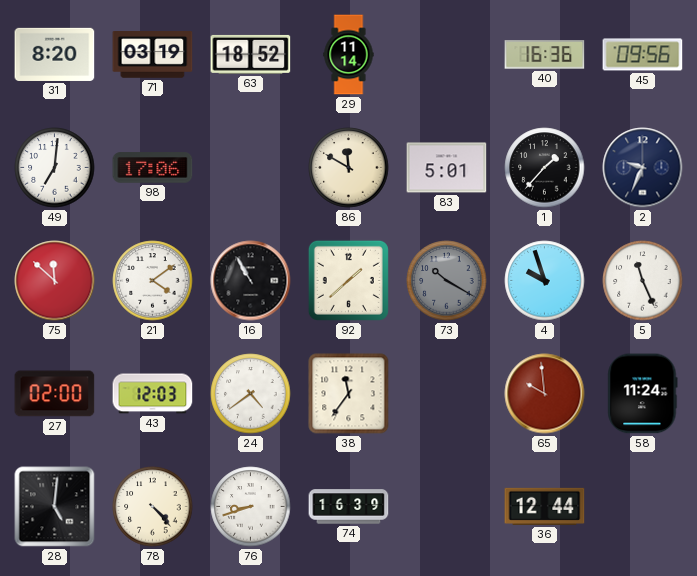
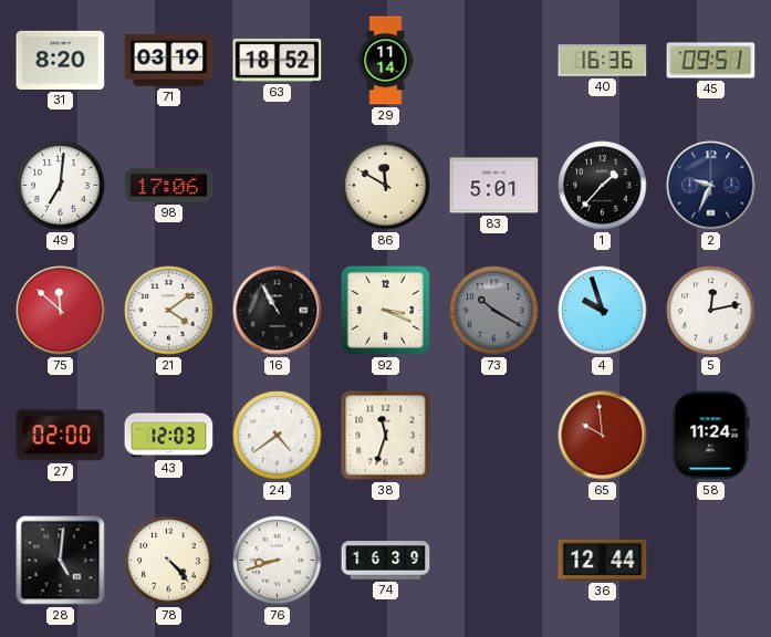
45: 09:56 -> 09:51
92: 1:38 -> 3:19
5: 11:26 -> 12:13
38: 11:36 -> 11:33
